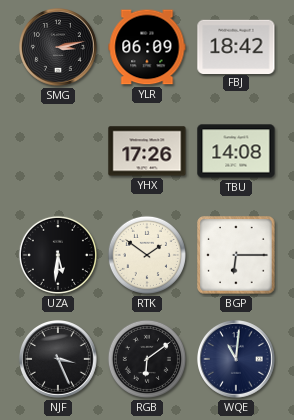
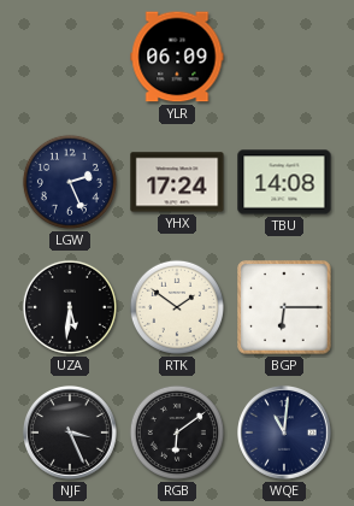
SMG: 3:13 -> none
FBJ: 18:42 -> none
LGW: none -> 2:26
YHX: 17:26 -> 17:24
